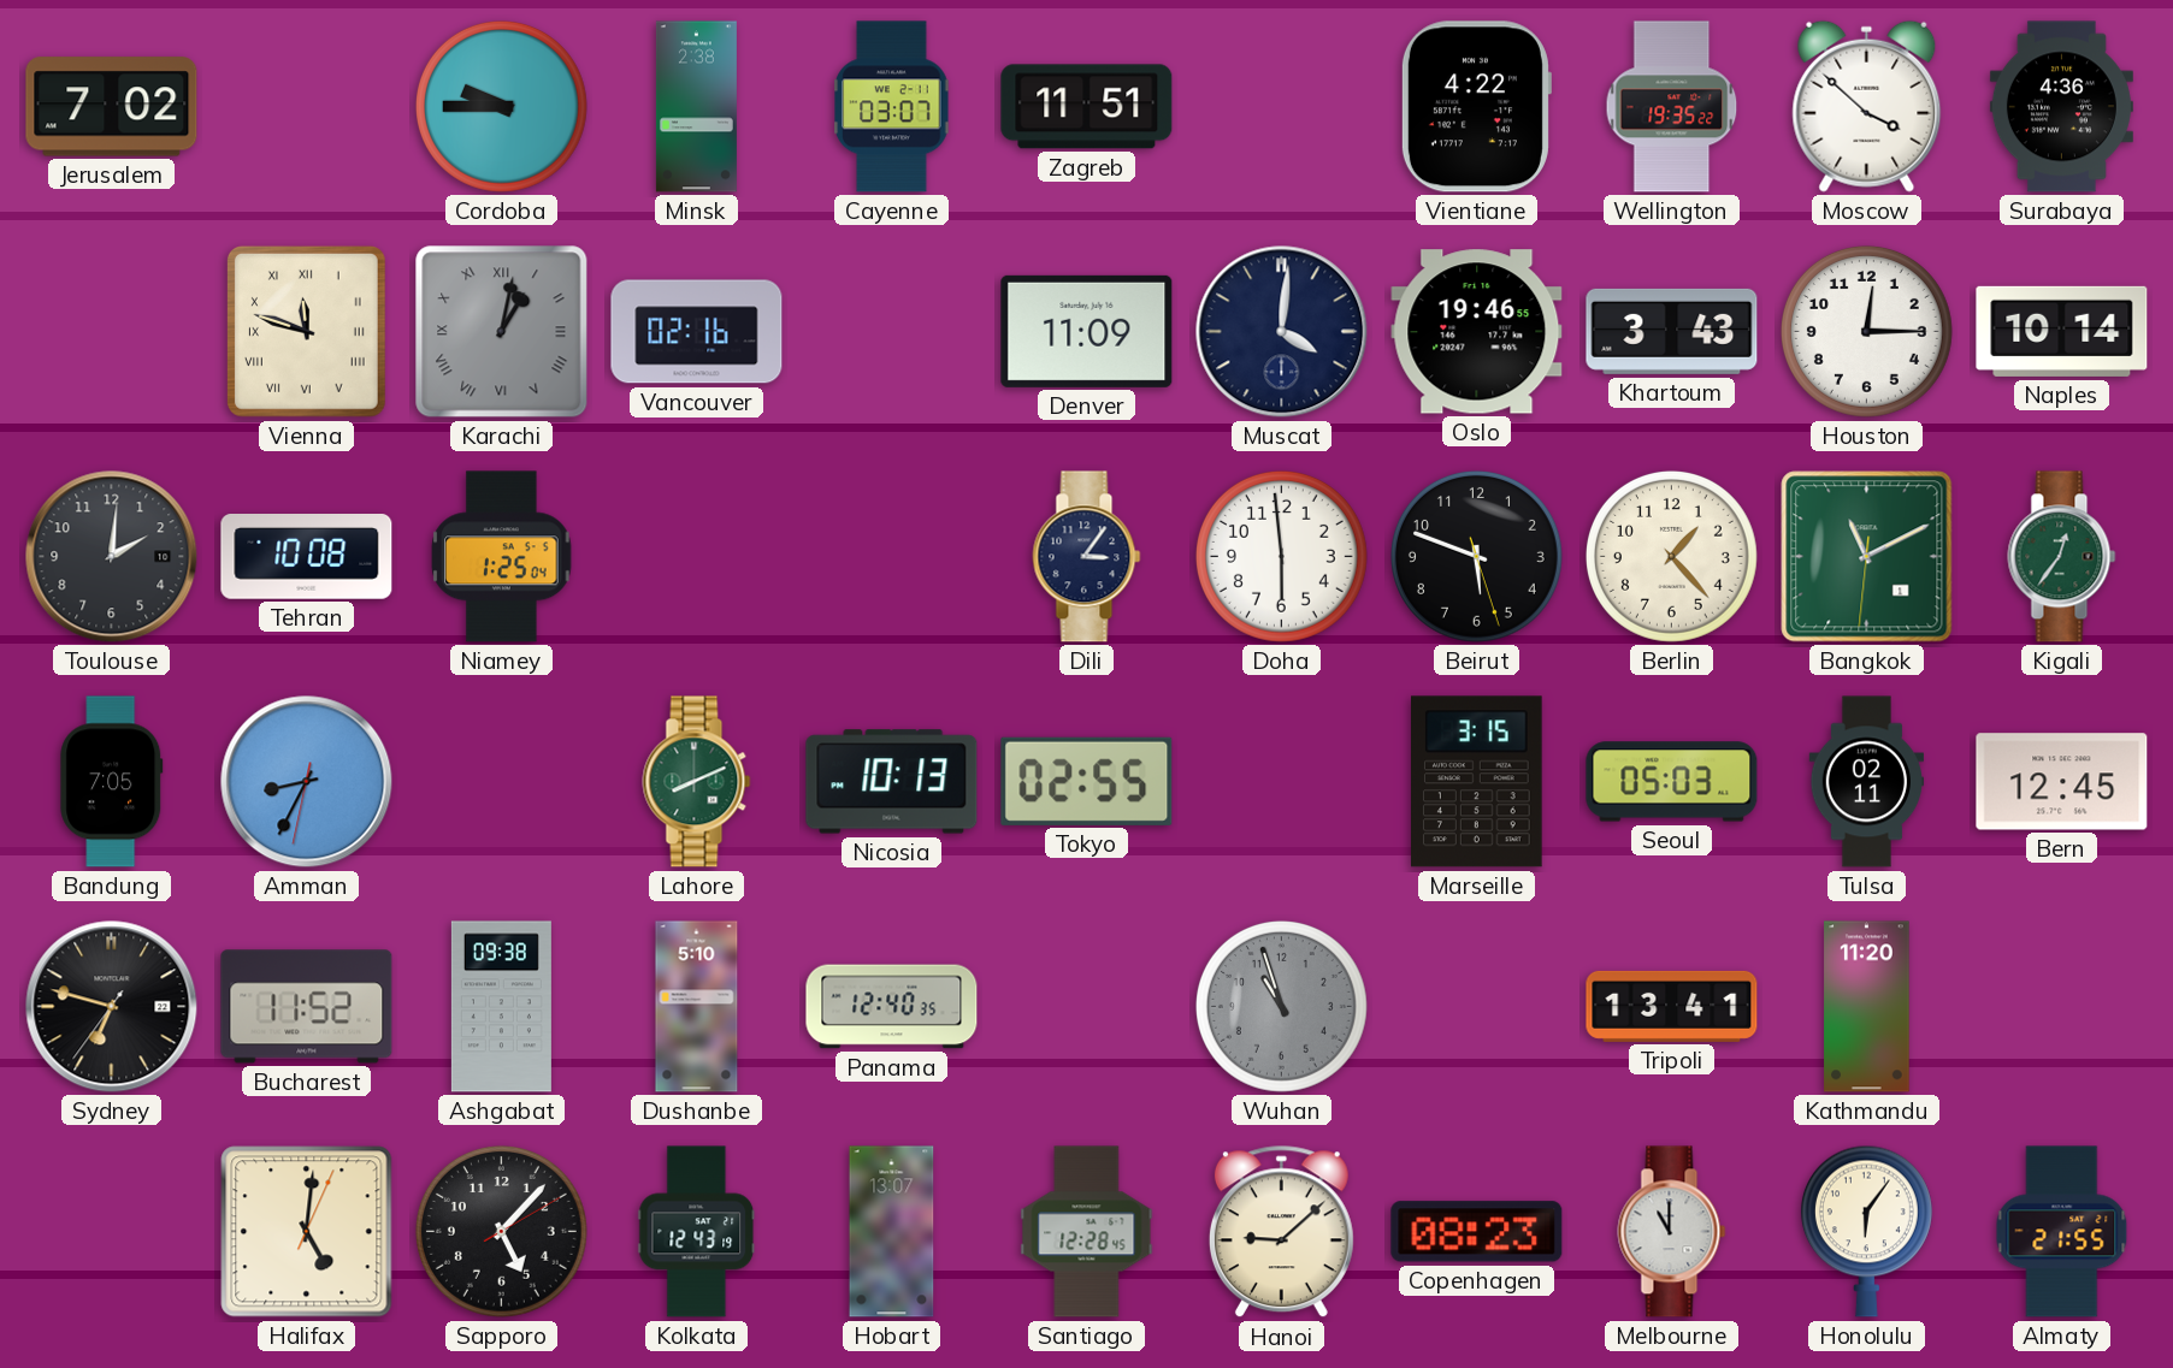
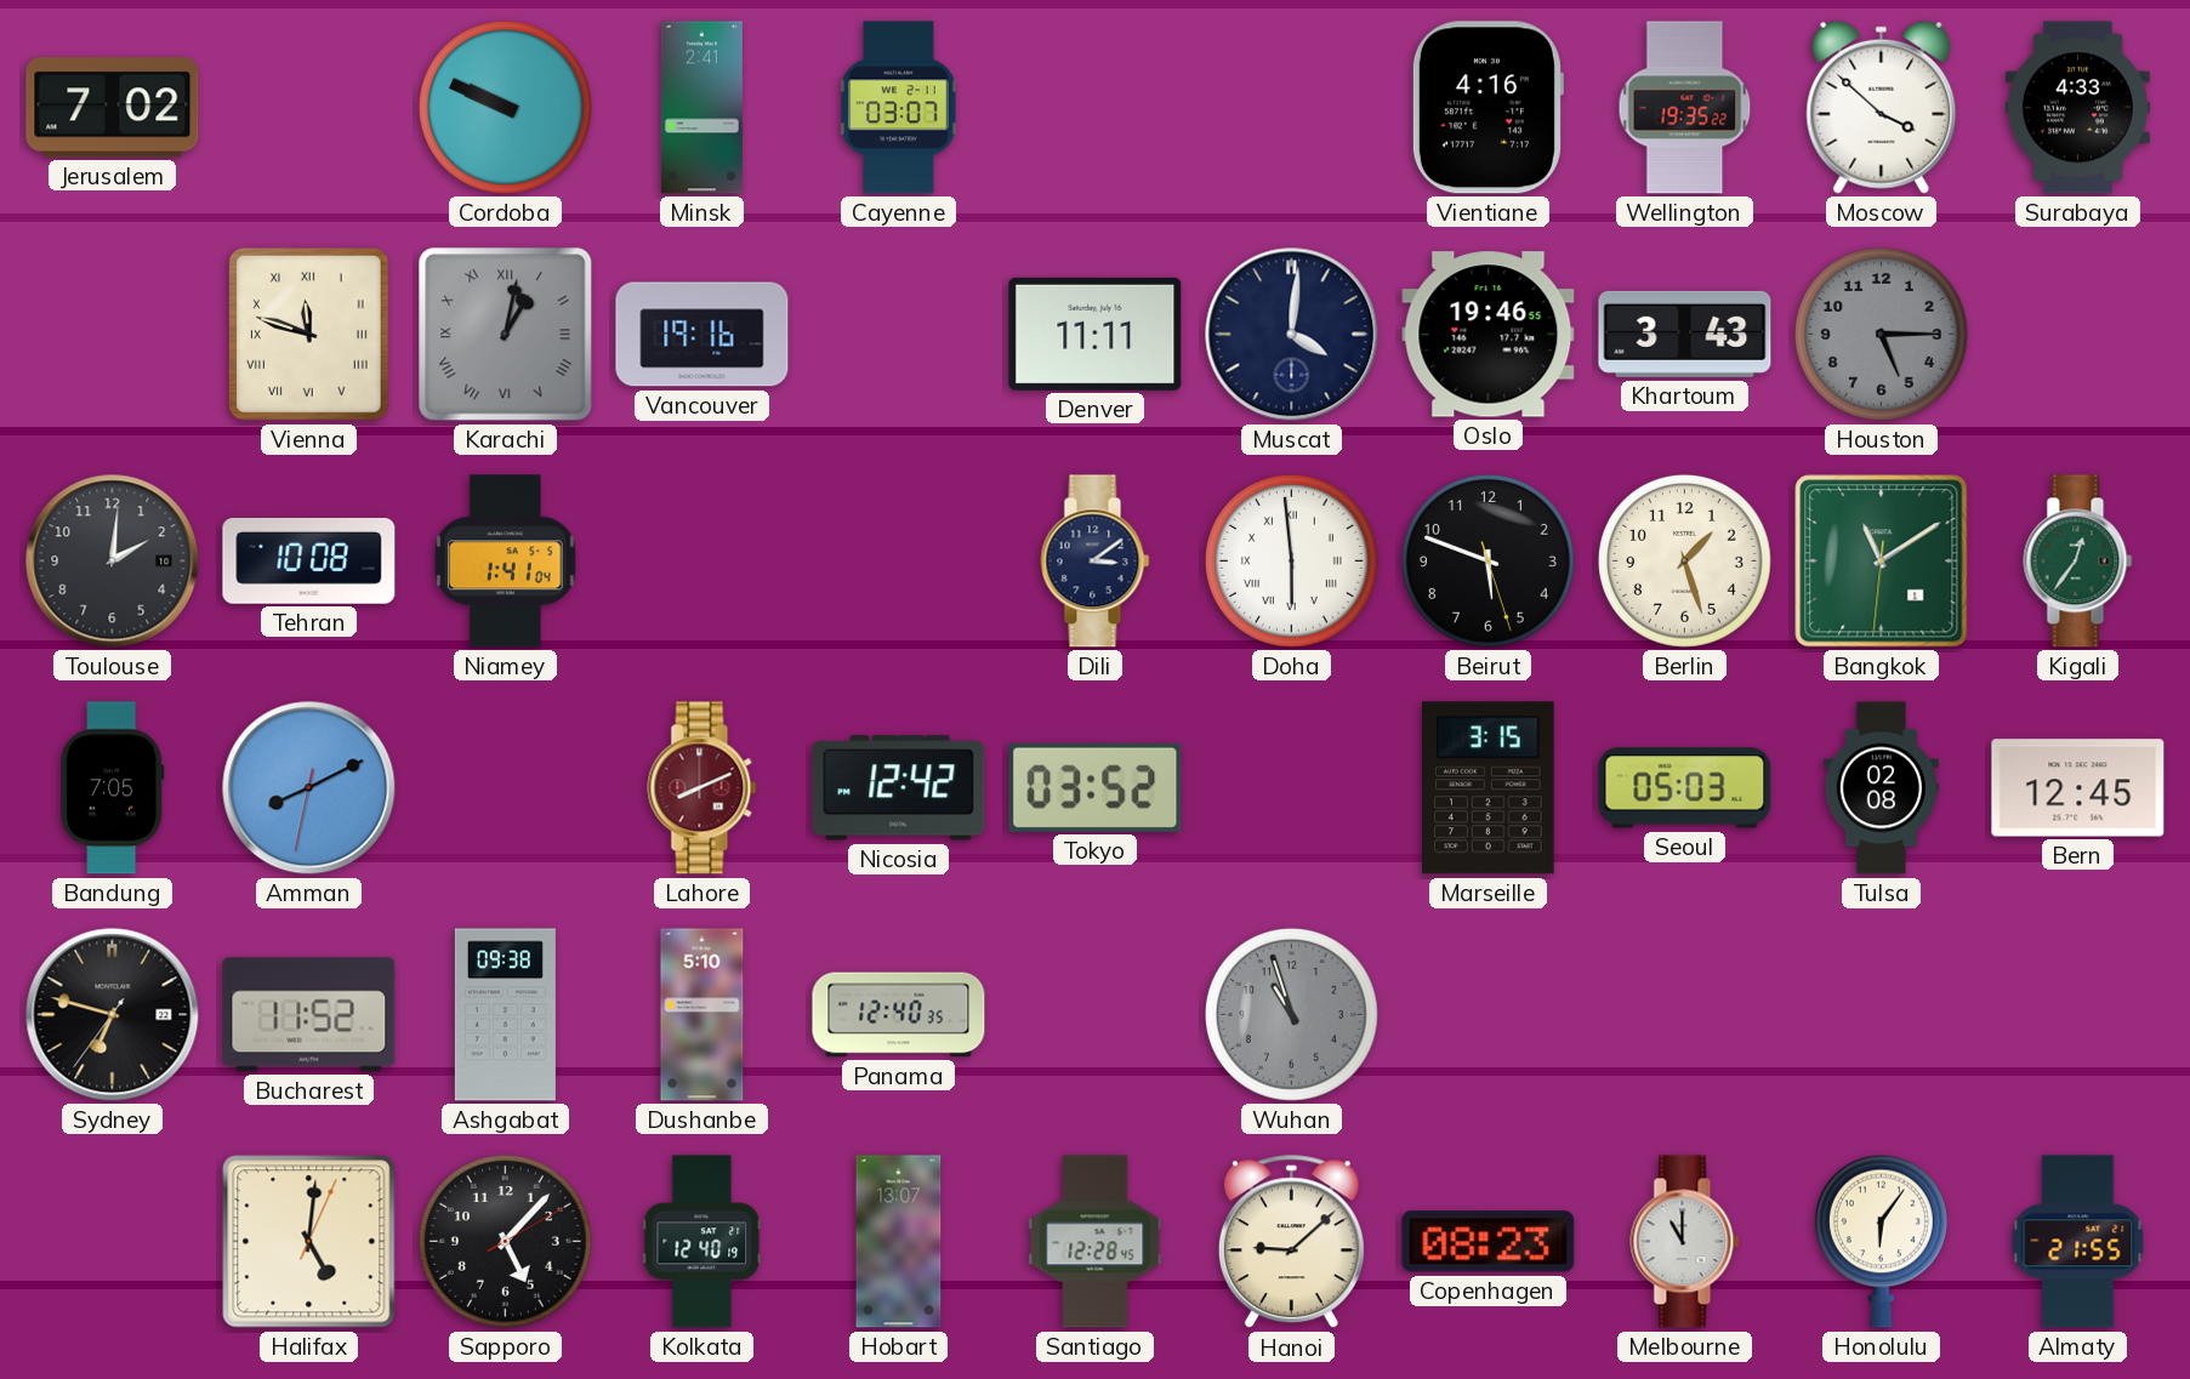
Cordoba: 9:45 -> 9:49
Minsk: 2:38 -> 2:41
Zagreb: 11:51 -> none
Vientiane: 4:22 -> 4:16
Surabaya: 4:36 -> 4:33
Vancouver: 02:16 -> 19:16
Denver: 11:09 -> 11:11
Houston: 12:15 -> 5:15
Houston dial: white -> grey
Naples: 10:14 -> none
Niamey: 1:25 -> 1:41
Dili: 3:06 -> 3:09
Doha numerals: Arabic -> Roman
Berlin: 1:23 -> 1:27
Bangkok: 11:10 -> 11:09
Amman: 8:34 -> 8:10
Lahore dial: green -> burgundy
Nicosia: 10:13 -> 12:42
Tokyo: 02:55 -> 03:52
Tulsa: 02:11 -> 02:08
Tripoli: 13:41 -> none
Kathmandu: 11:20 -> none
Kolkata: 12:43 -> 12:40
